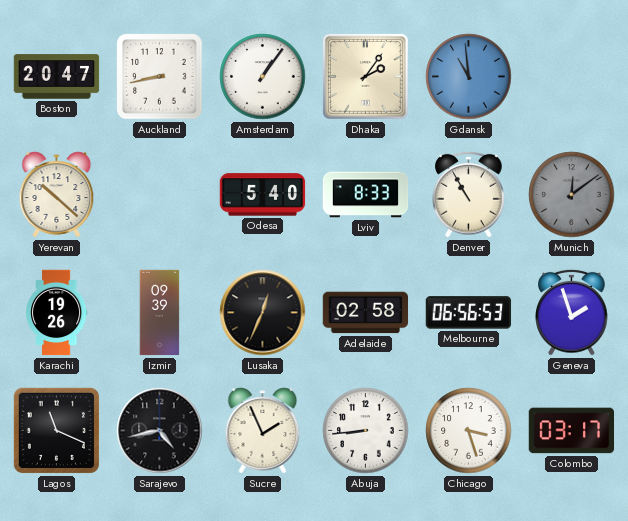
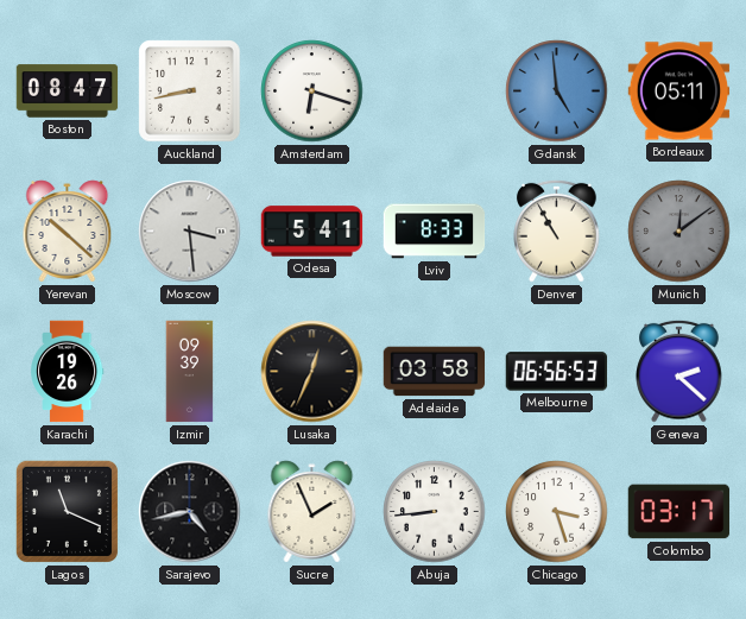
Boston: 20:47 -> 08:47
Amsterdam: 1:06 -> 6:18
Dhaka: 2:06 -> none
Gdansk: 10:59 -> 4:59
Bordeaux: none -> 05:11
Moscow: none -> 3:29
Odesa: 5:40 -> 5:41
Adelaide: 02:58 -> 03:58
Geneva: 1:57 -> 2:22
